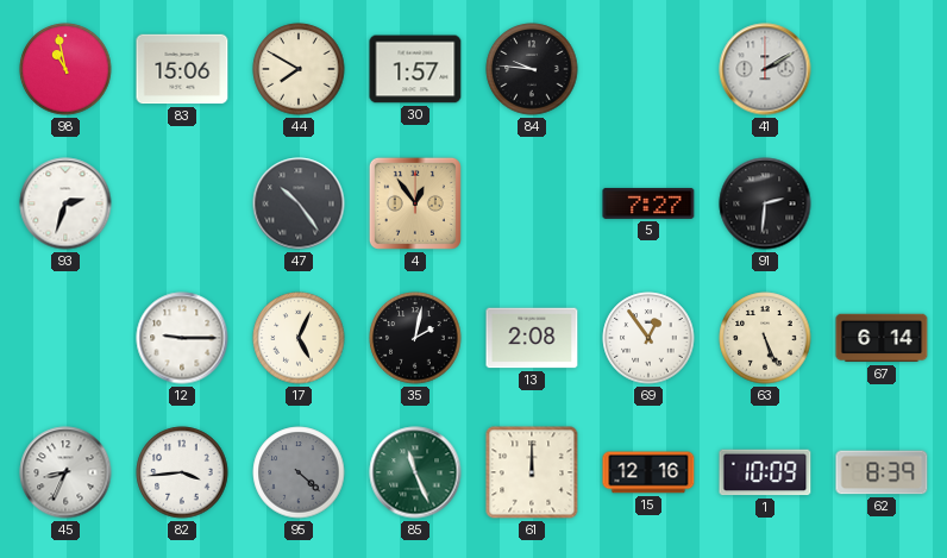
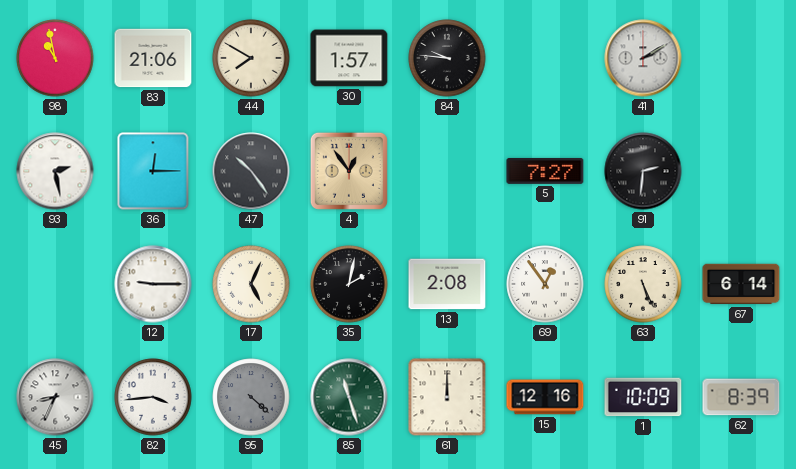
83: 15:06 -> 21:06
93: 2:33 -> 2:28
36: none -> 12:15
85: 11:26 -> 11:27
